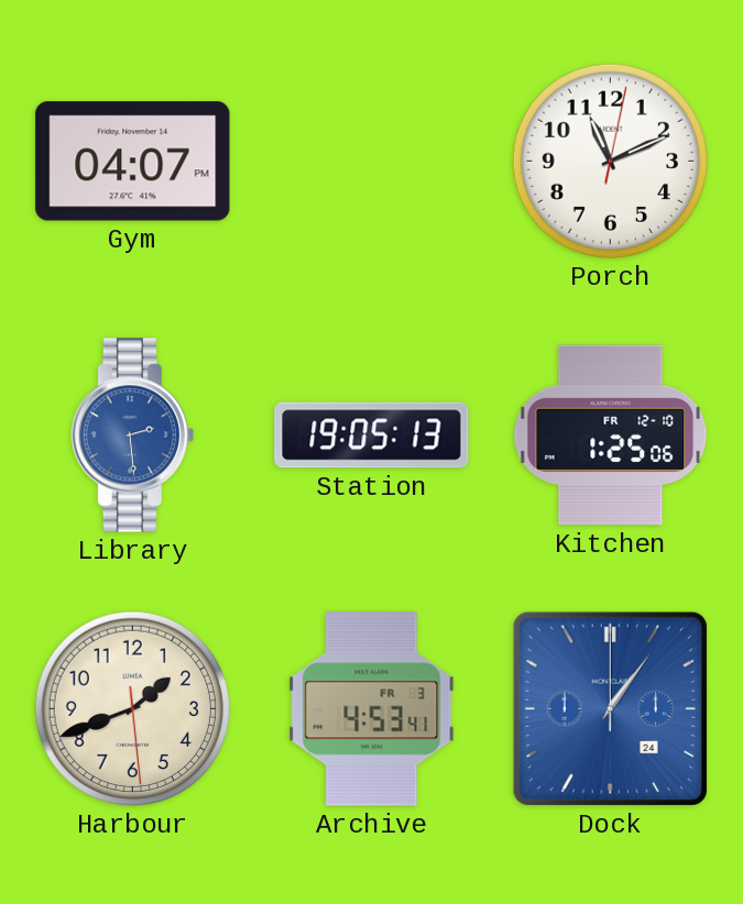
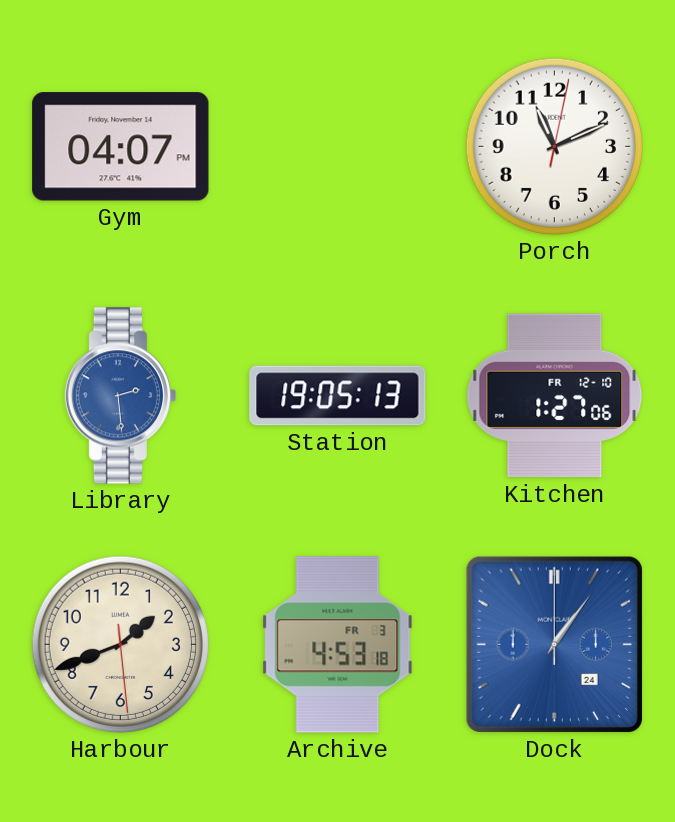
Kitchen: 1:25 -> 1:27
Archive: 4:53:41 -> 4:53:18
